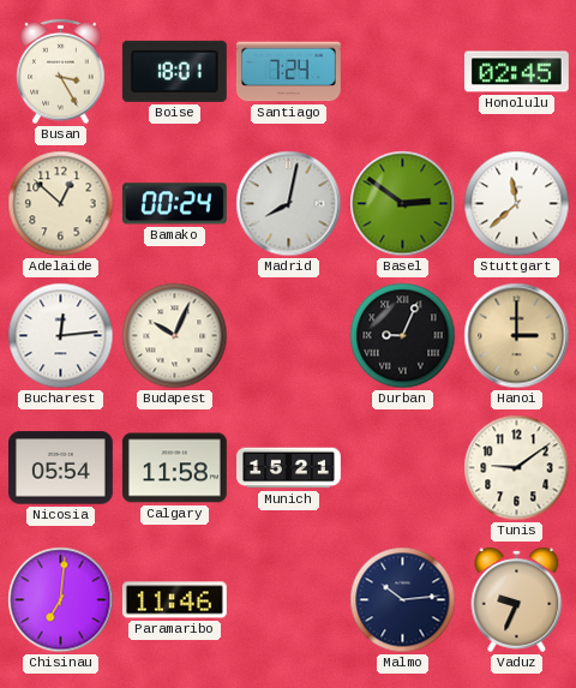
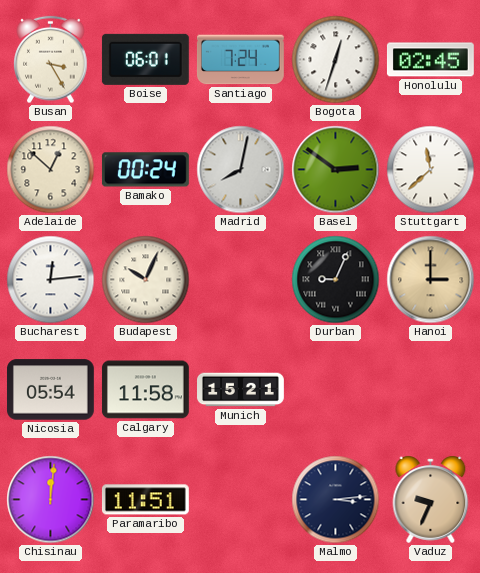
Boise: 18:01 -> 06:01
Bogota: none -> 12:33
Tunis: 9:09 -> none
Chisinau: 7:01 -> 12:01
Paramaribo: 11:46 -> 11:51
Malmo: 10:14 -> 3:14
